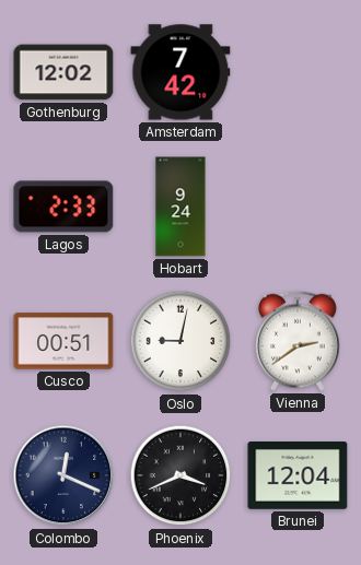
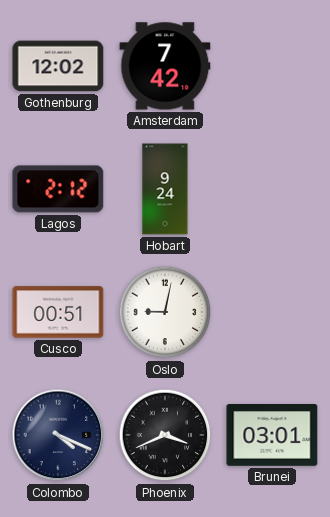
Lagos: 2:33 -> 2:12
Vienna: 2:39 -> none
Colombo: 12:19 -> 4:19
Brunei: 12:04 -> 03:01
